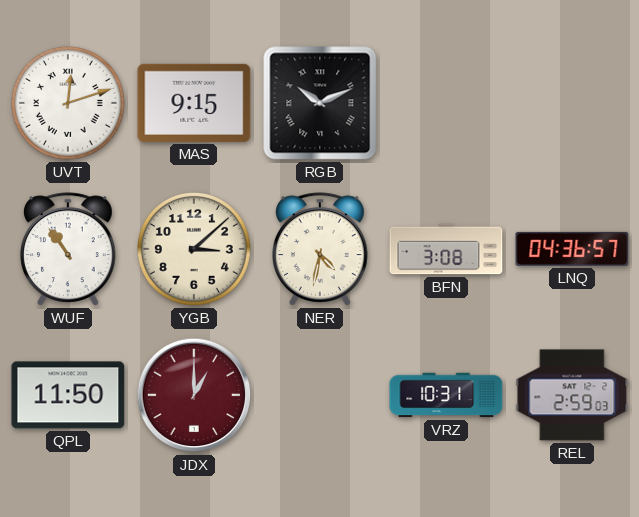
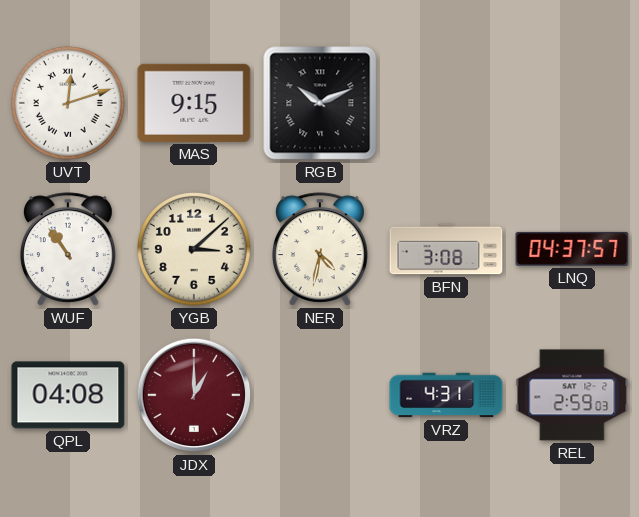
LNQ: 04:36 -> 04:37
QPL: 11:50 -> 04:08
VRZ: 10:31 -> 4:31
